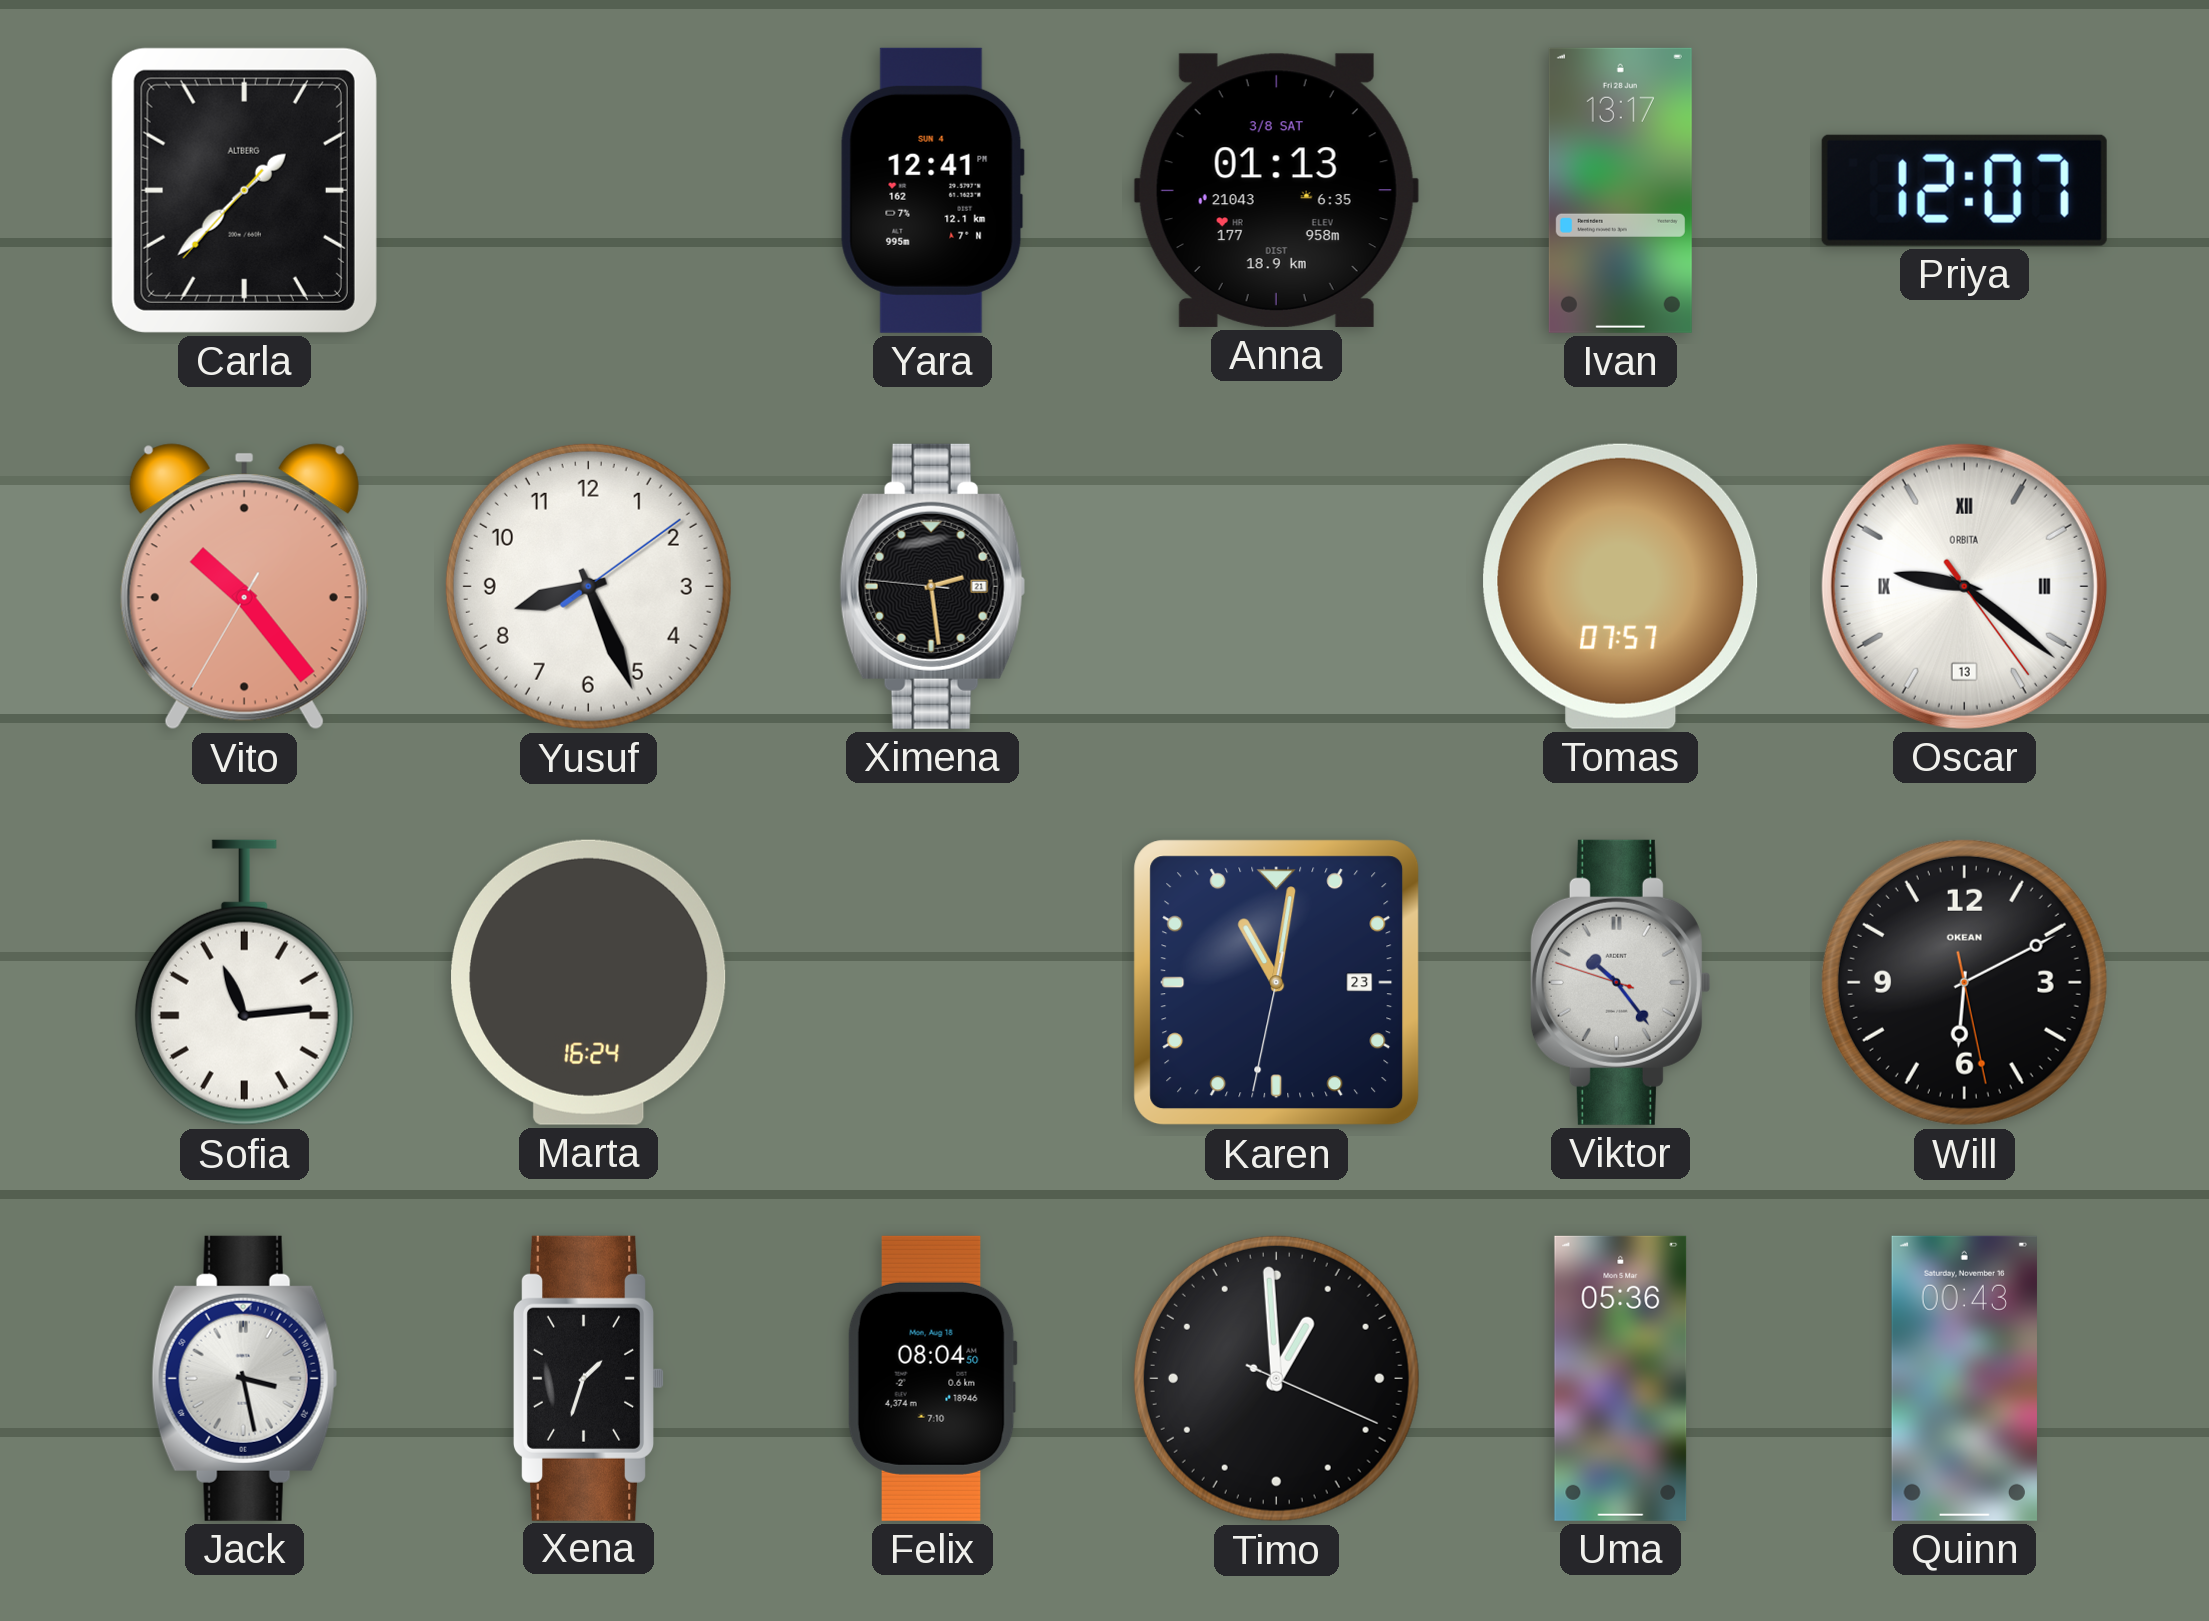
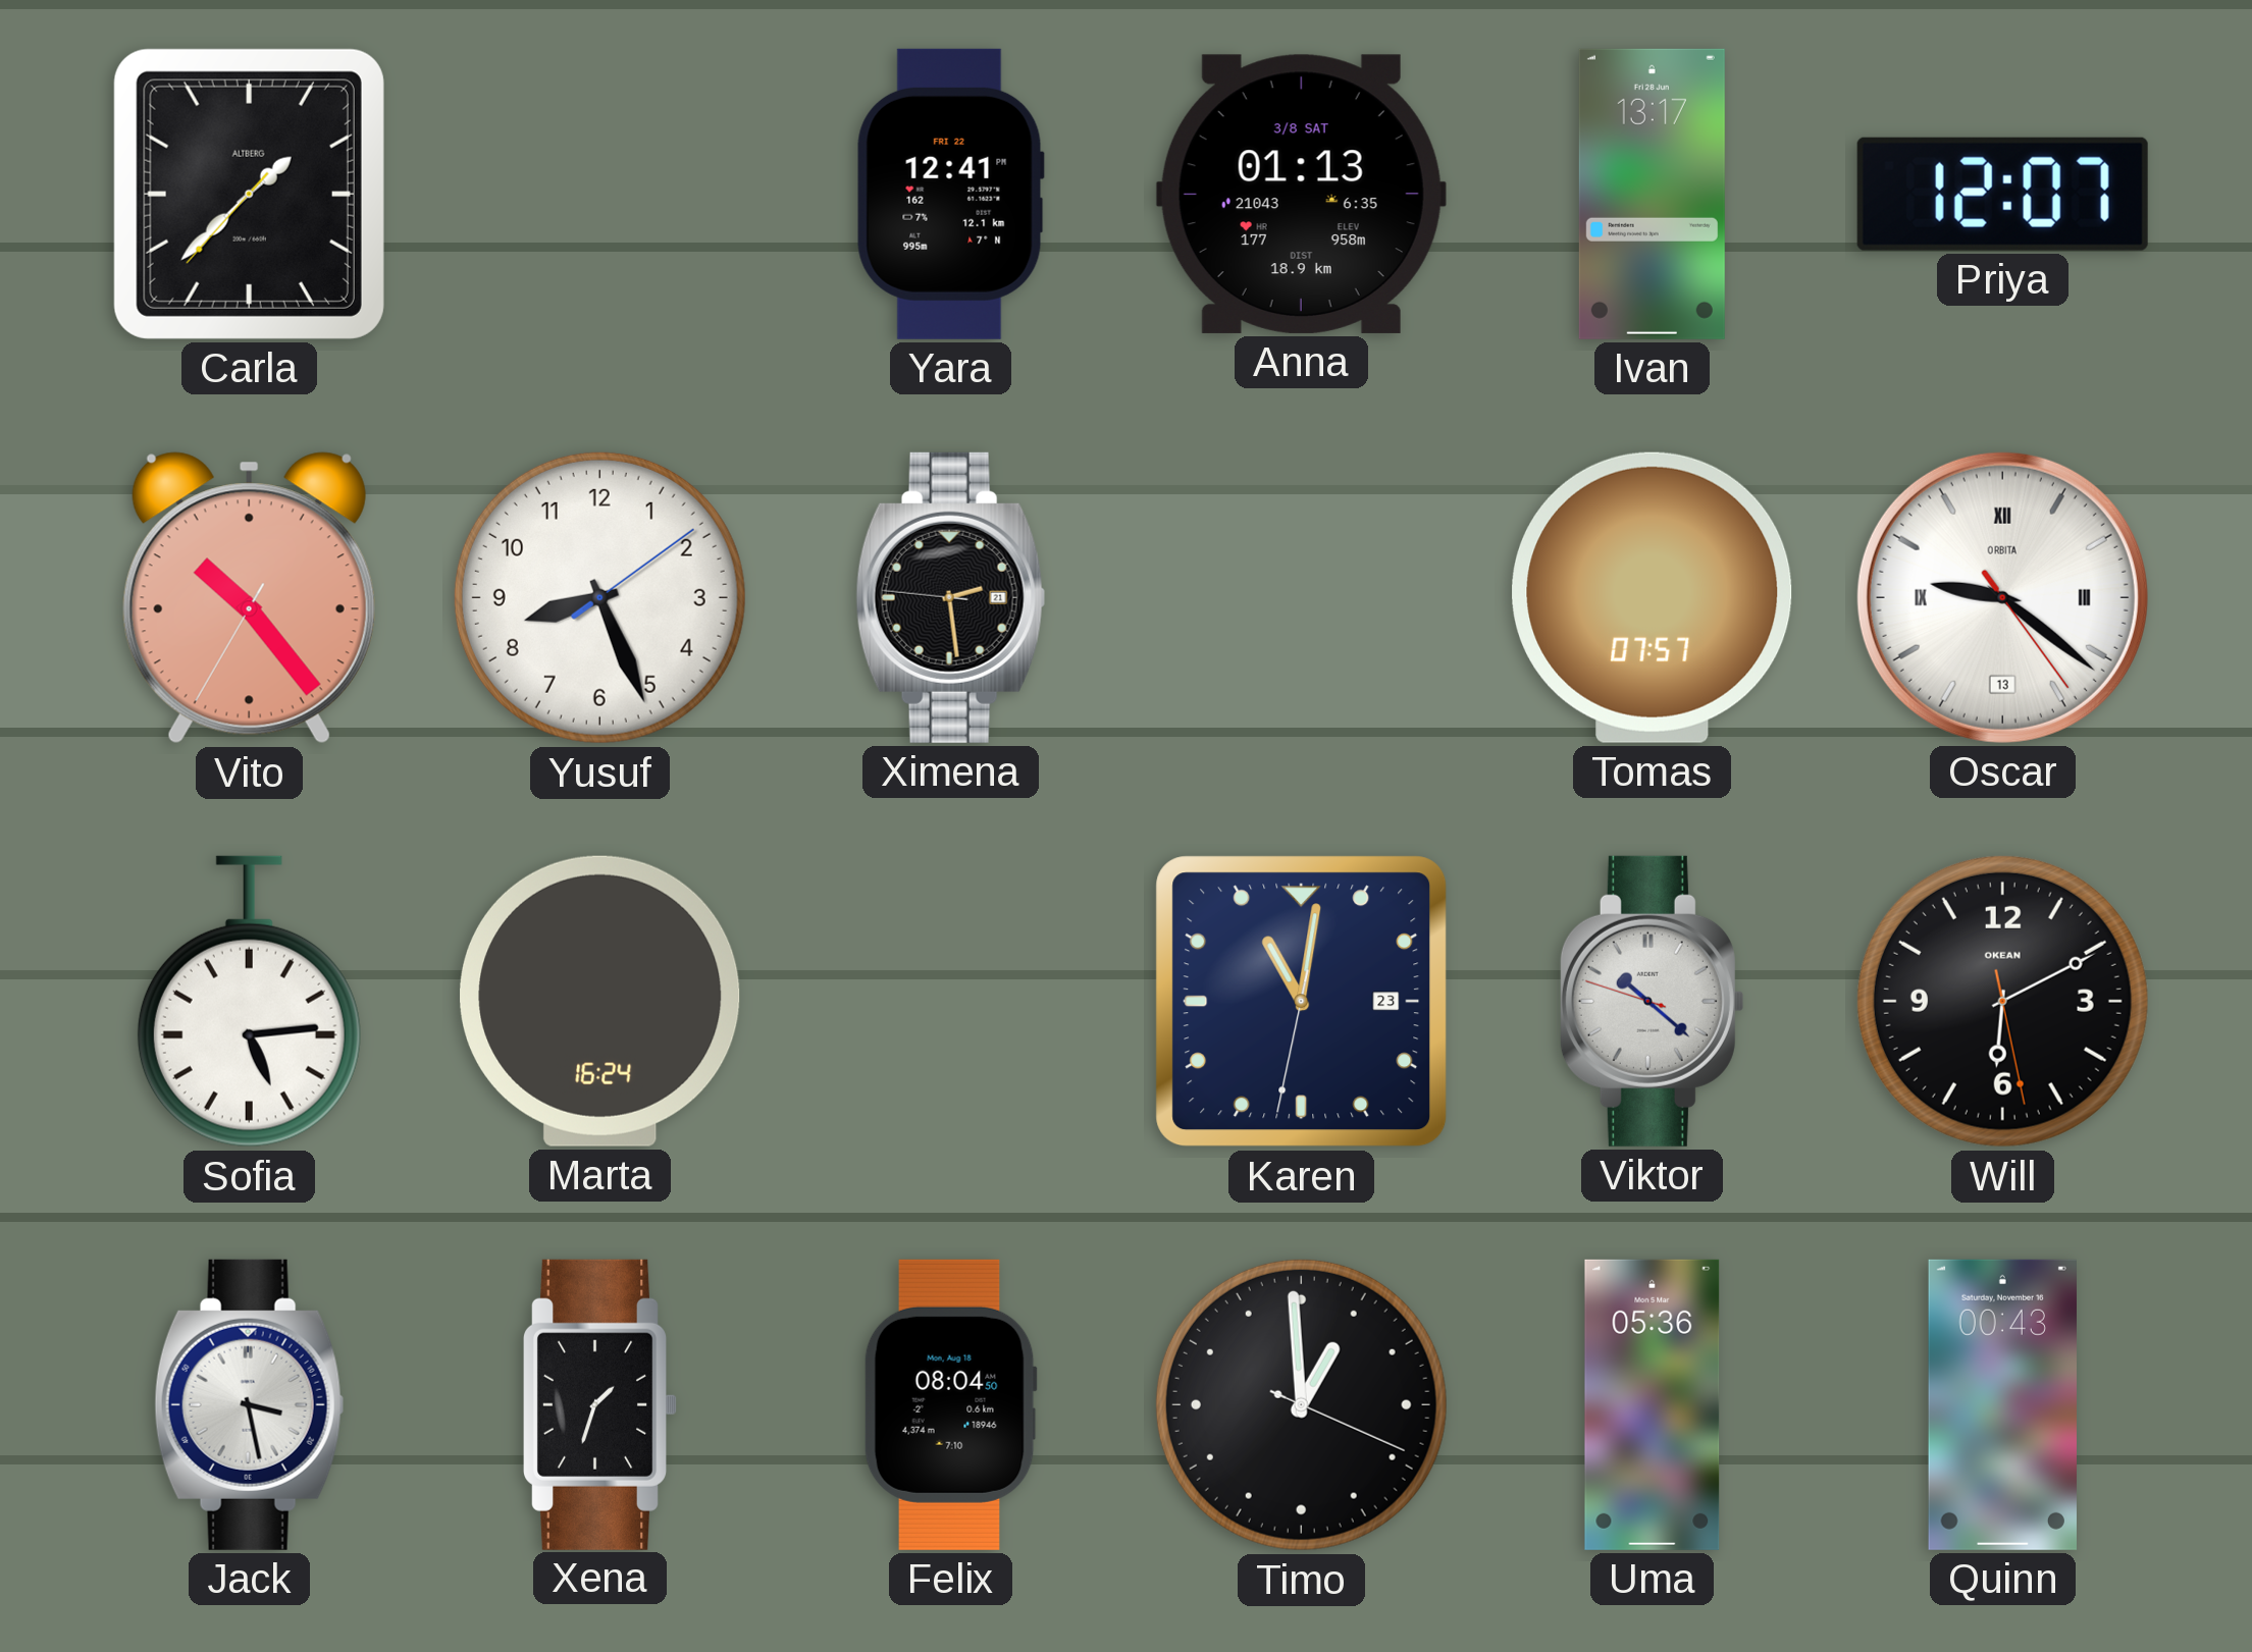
Yara date: SUN 4 -> FRI 22
Sofia: 11:14 -> 5:14
Viktor: 10:23 -> 10:21
